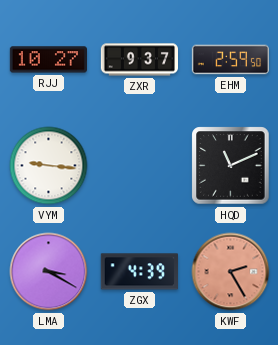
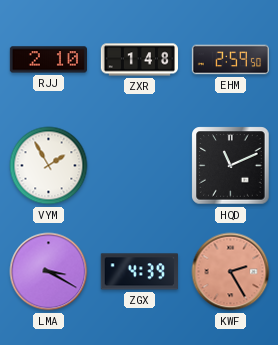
RJJ: 10:27 -> 2:10
ZXR: 9:37 -> 1:48
VYM: 9:16 -> 1:55
